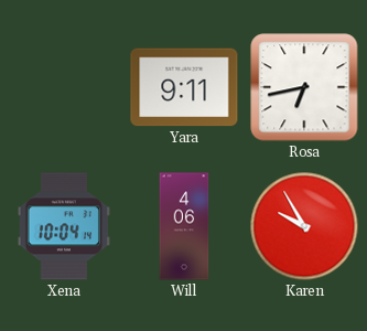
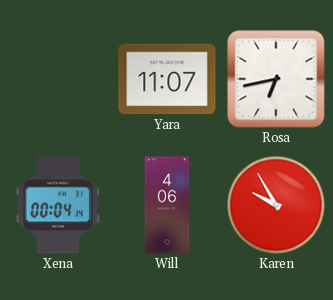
Yara: 9:11 -> 11:07
Xena: 10:04 -> 00:04
